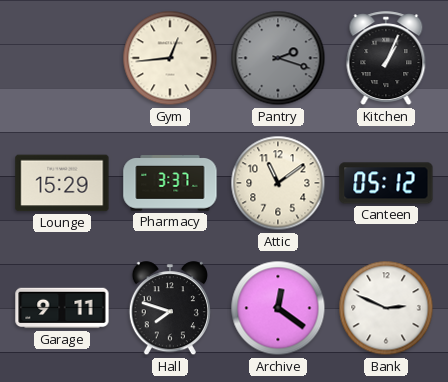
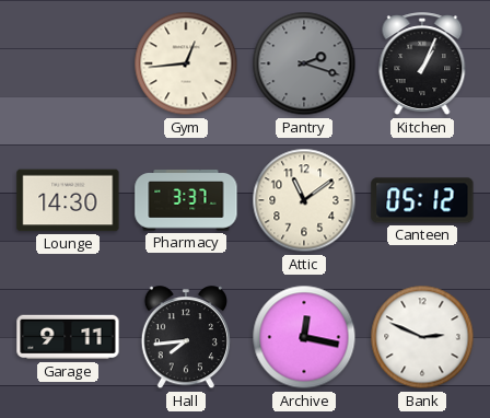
Lounge: 15:29 -> 14:30
Hall: 7:48 -> 7:44
Archive: 12:21 -> 12:17
